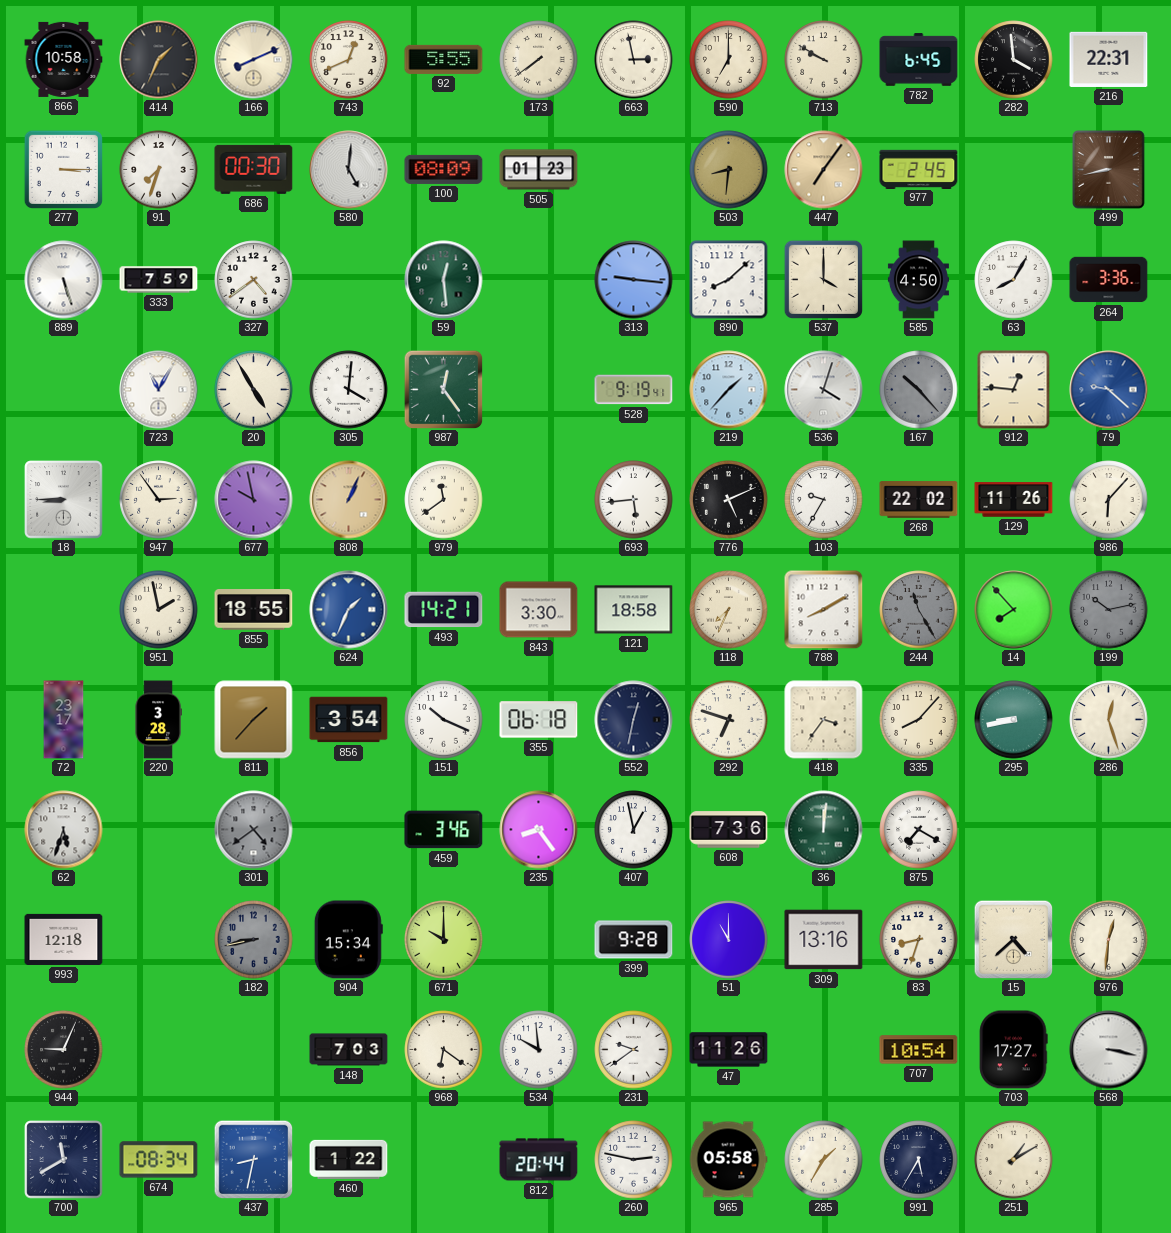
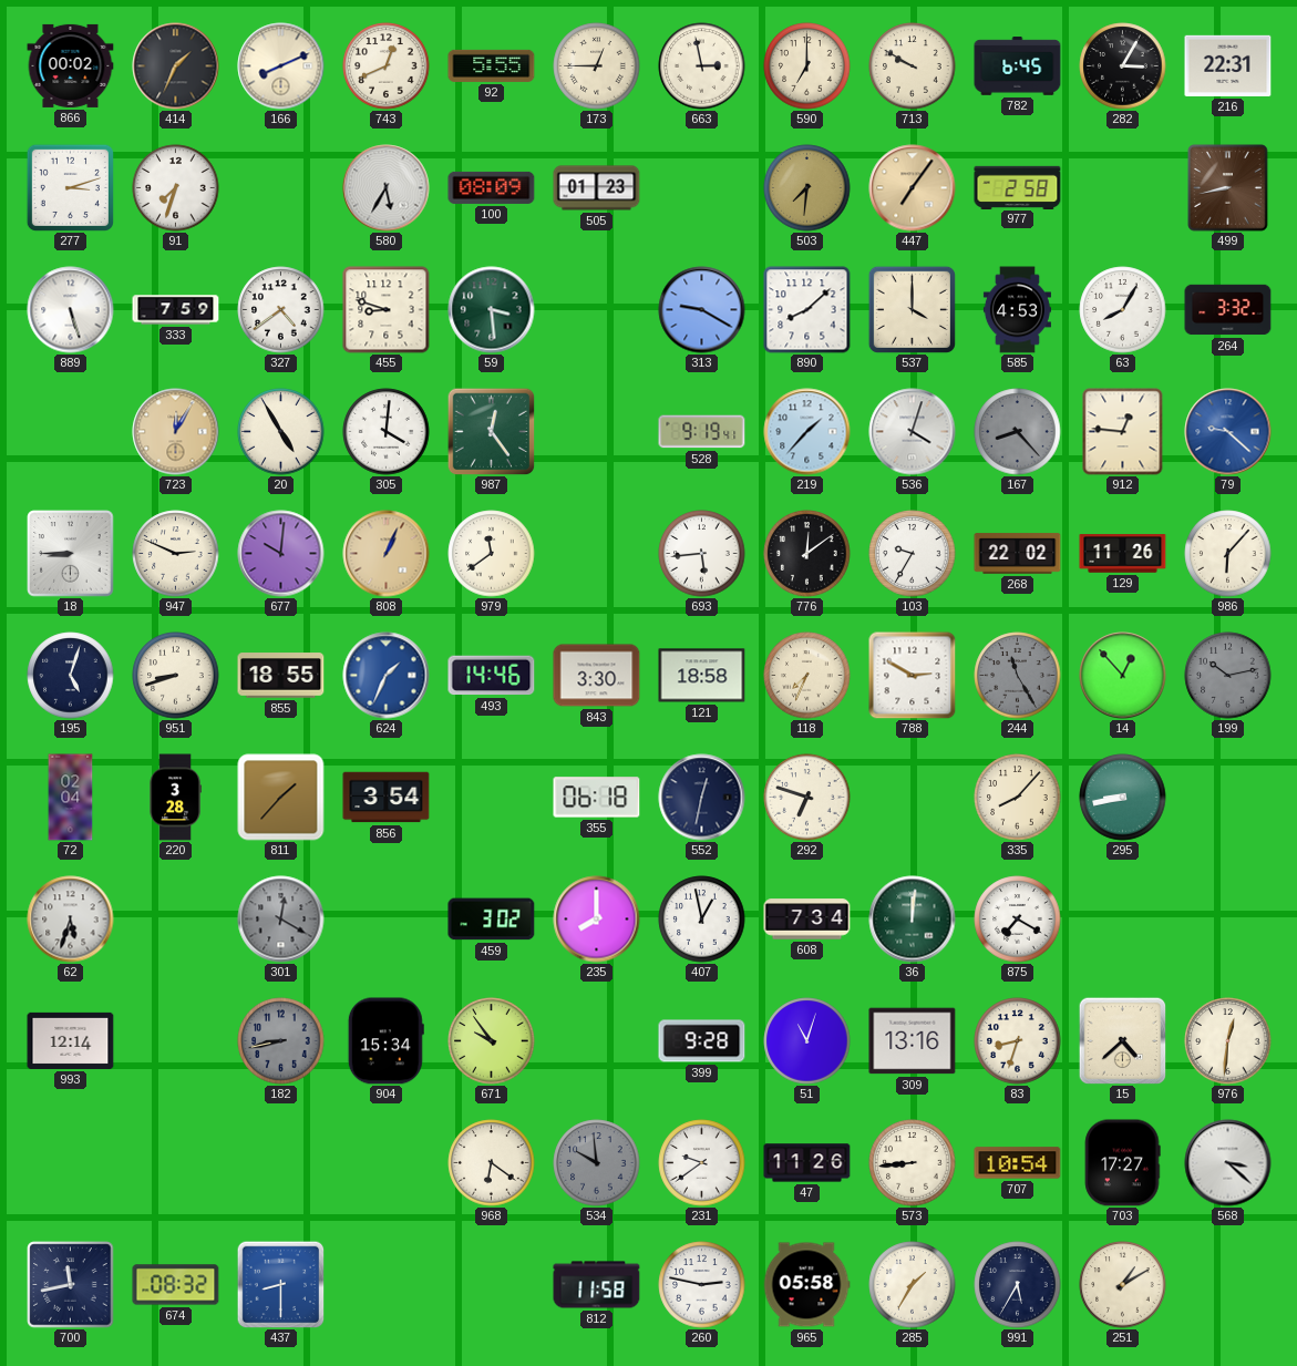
866: 10:58 -> 00:02
173: 7:39 -> 12:45
282: 3:59 -> 3:05
277: 3:15 -> 3:12
686: 00:30 -> none
580: 5:01 -> 5:35
503: 8:31 -> 7:31
977: 2:45 -> 2:58
455: none -> 8:48
59: 12:29 -> 3:29
313: 9:16 -> 9:20
585: 4:50 -> 4:53
264: 3:36 -> 3:32
723: 11:05 -> 12:05
723 dial: white -> champagne
167: 10:23 -> 8:23
947: 2:54 -> 2:49
677: 9:58 -> 10:01
776: 5:11 -> 12:09
195: none -> 5:03
951: 1:58 -> 8:42
493: 14:21 -> 14:46
788: 8:10 -> 2:50
14: 7:53 -> 12:53
72: 23:17 -> 02:04
151: 10:19 -> none
418: 3:36 -> none
286: 12:27 -> none
301: 4:39 -> 12:20
459: 3:46 -> 3:02
235: 8:24 -> 8:00
608: 7:36 -> 7:34
993: 12:18 -> 12:14
671: 10:00 -> 9:54
51: 11:00 -> 11:03
944: 9:04 -> none
148: 7:03 -> none
534 dial: white -> grey
573: none -> 8:44
568: 3:17 -> 3:22
700: 11:40 -> 11:43
674: 08:34 -> 08:32
437: 8:32 -> 8:30
460: 1:22 -> none
812: 20:44 -> 11:58
